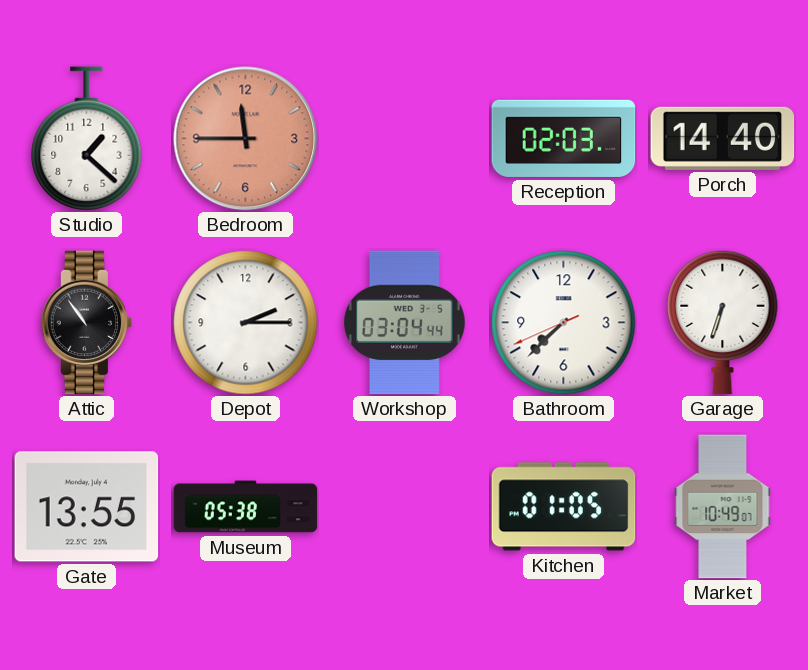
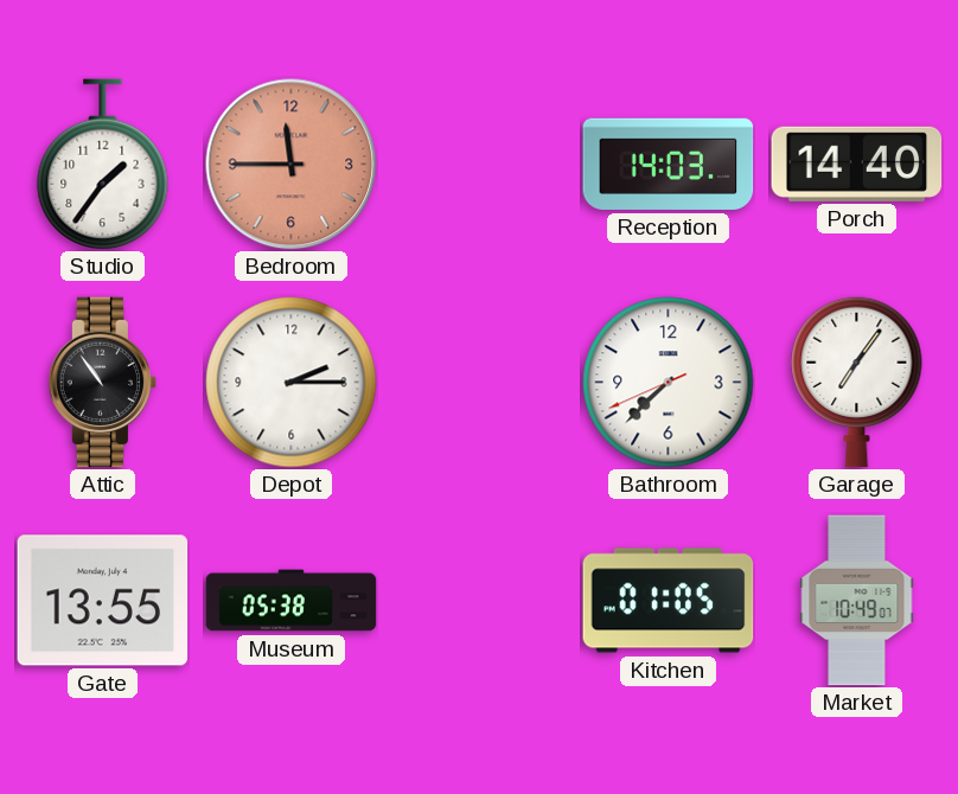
Studio: 1:22 -> 1:36
Reception: 02:03 -> 14:03
Workshop: 03:04 -> none
Garage: 6:33 -> 7:06
